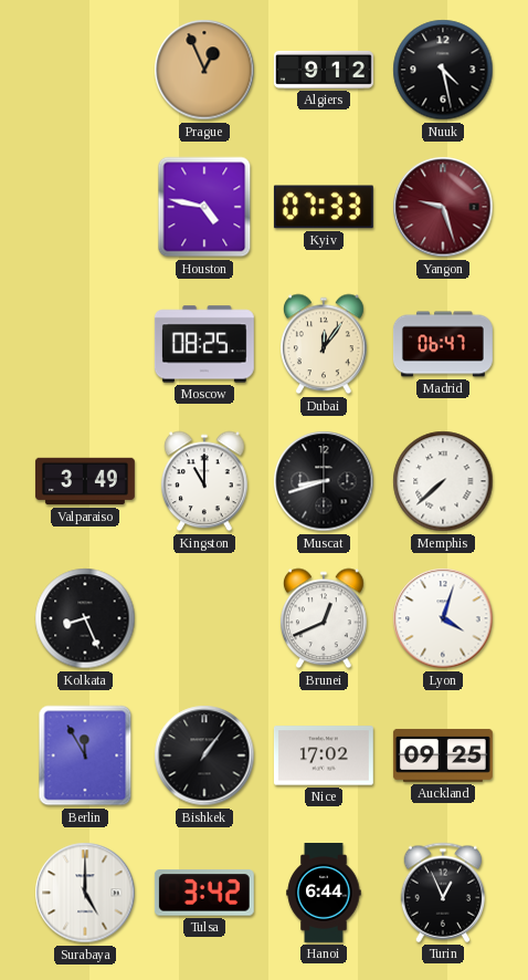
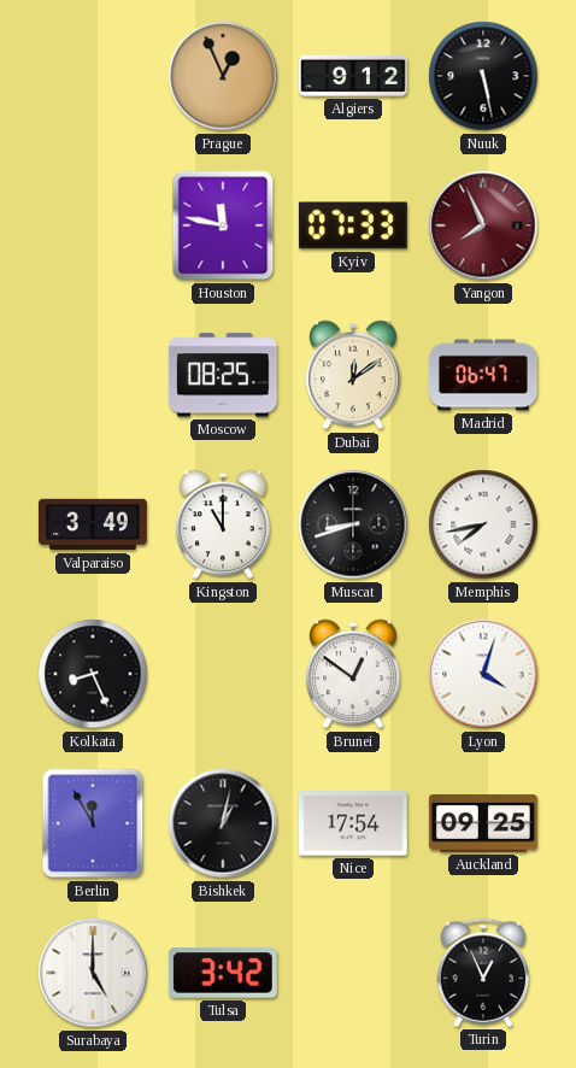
Nuuk: 4:28 -> 5:28
Houston: 4:47 -> 11:47
Yangon: 9:27 -> 7:56
Dubai: 12:06 -> 12:09
Memphis: 7:38 -> 7:43
Brunei: 12:41 -> 12:51
Bishkek: 1:06 -> 1:02
Nice: 17:02 -> 17:54
Hanoi: 6:44 -> none
